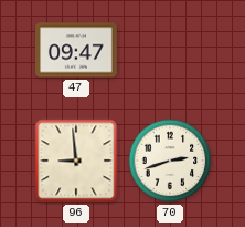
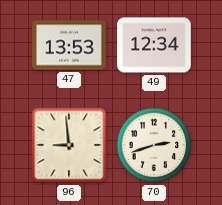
47: 09:47 -> 13:53
49: none -> 12:34
